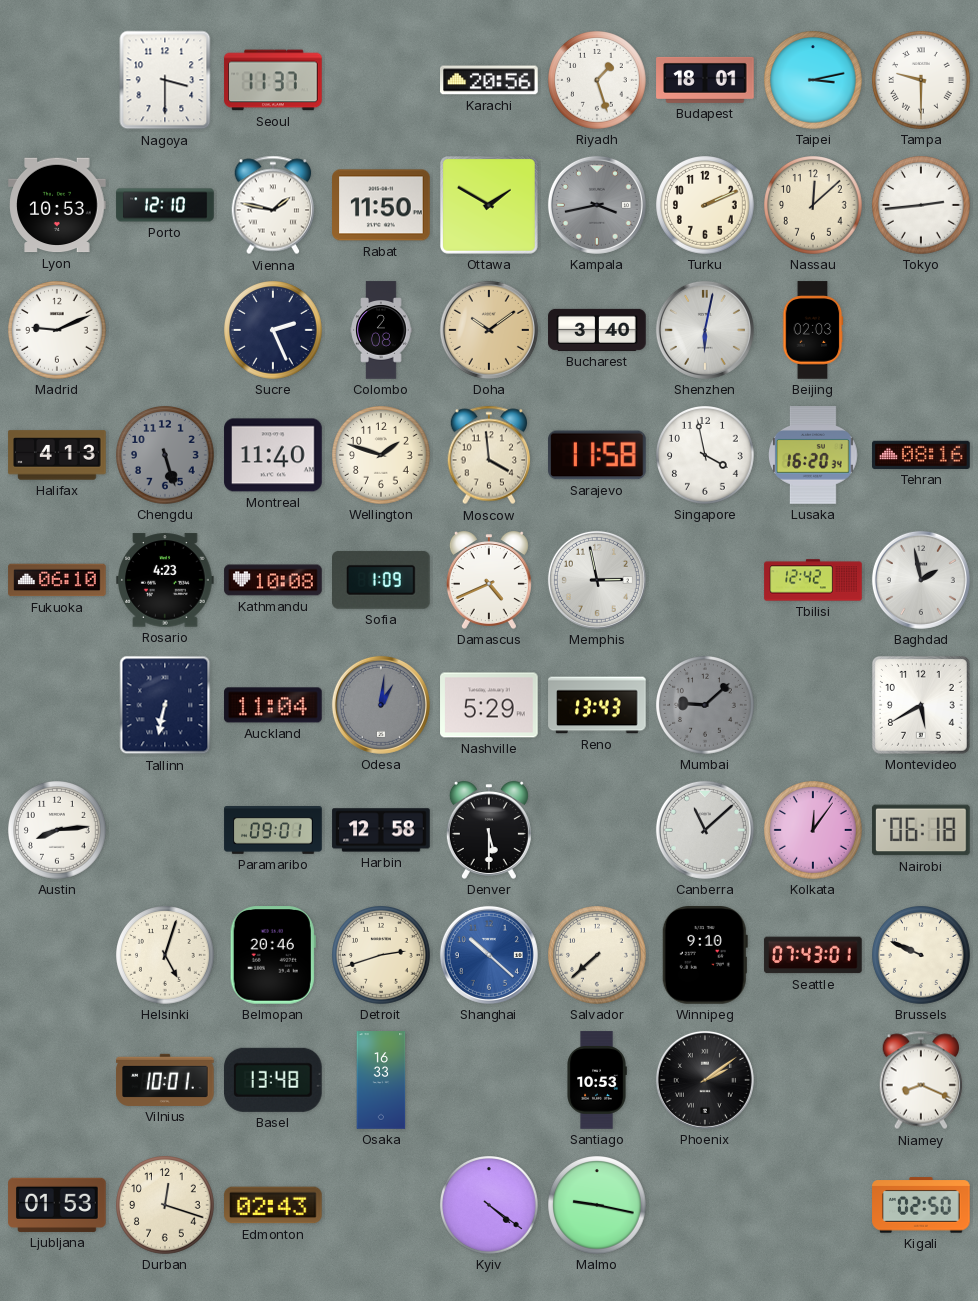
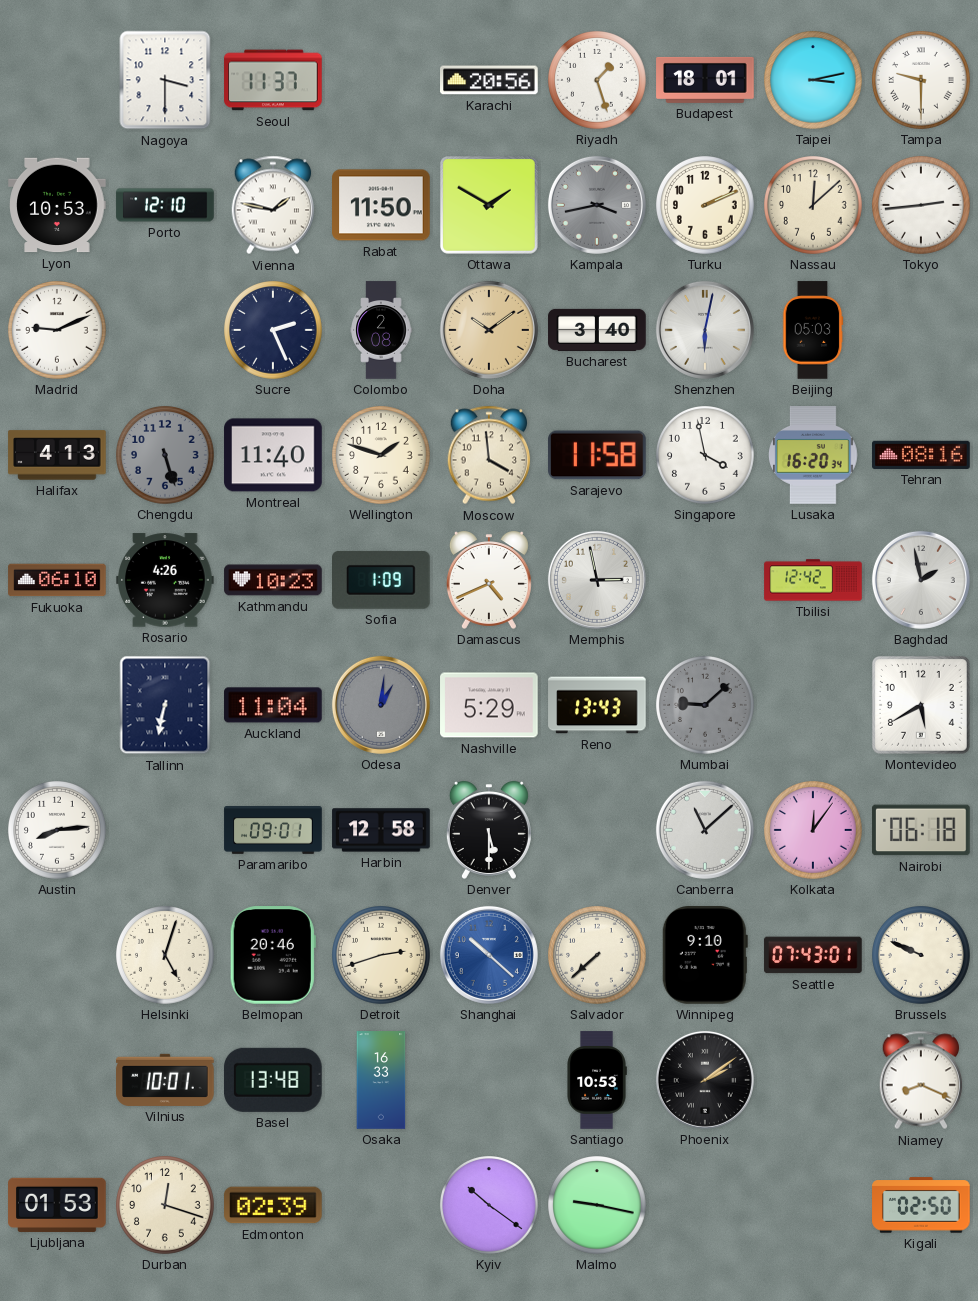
Beijing: 02:03 -> 05:03
Rosario: 4:23 -> 4:26
Kathmandu: 10:08 -> 10:23
Edmonton: 02:43 -> 02:39
Kyiv: 4:21 -> 10:21
